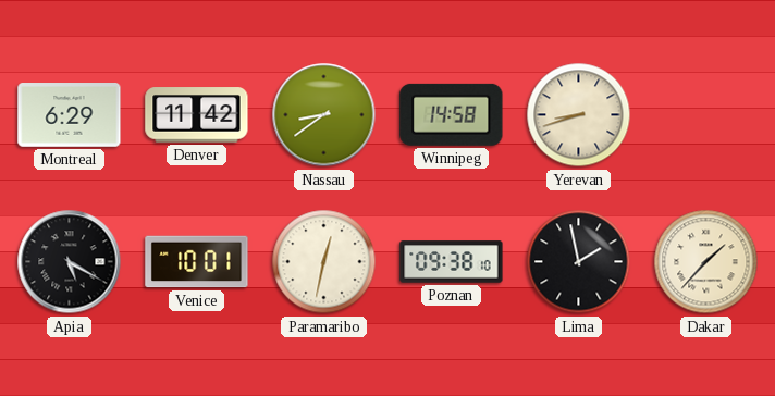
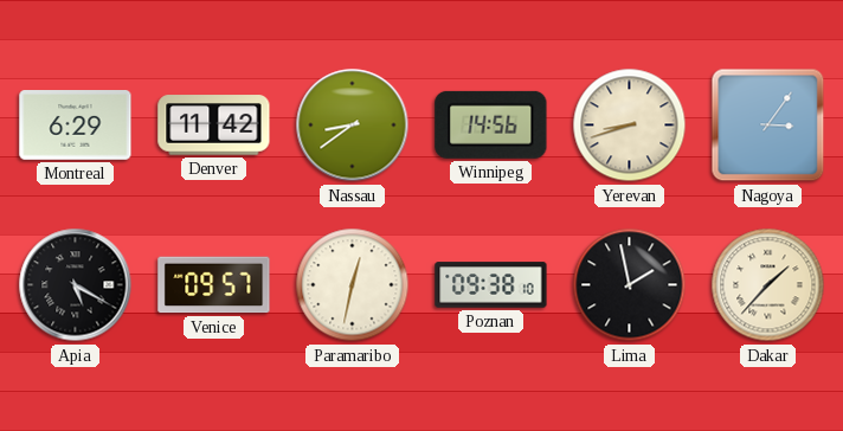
Winnipeg: 14:58 -> 14:56
Nagoya: none -> 3:06
Venice: 10:01 -> 09:57
